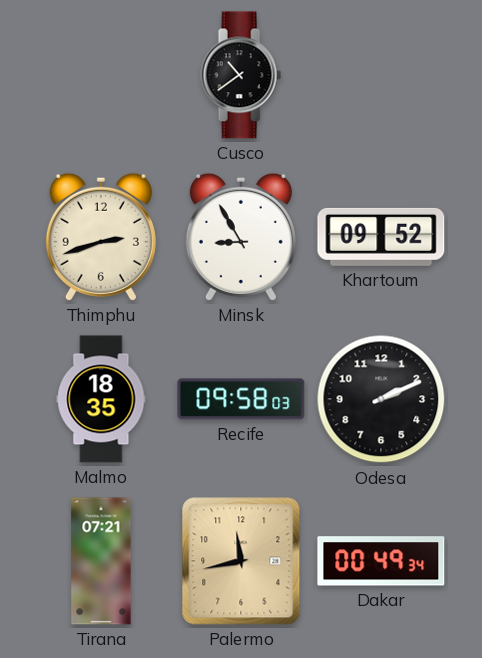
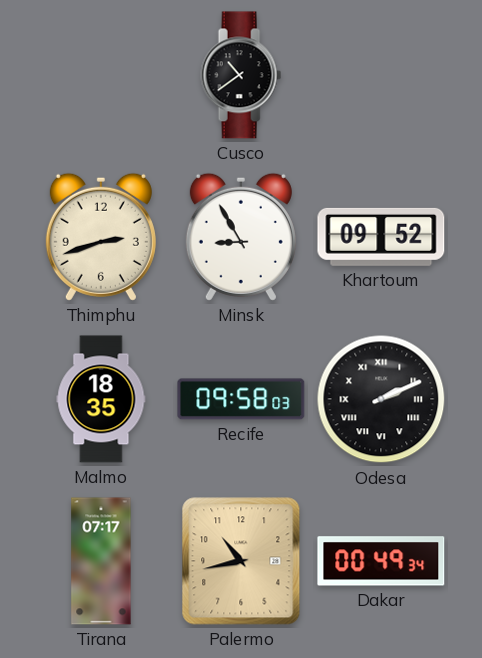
Odesa numerals: Arabic -> Roman
Tirana: 07:21 -> 07:17
Palermo: 11:43 -> 10:43
